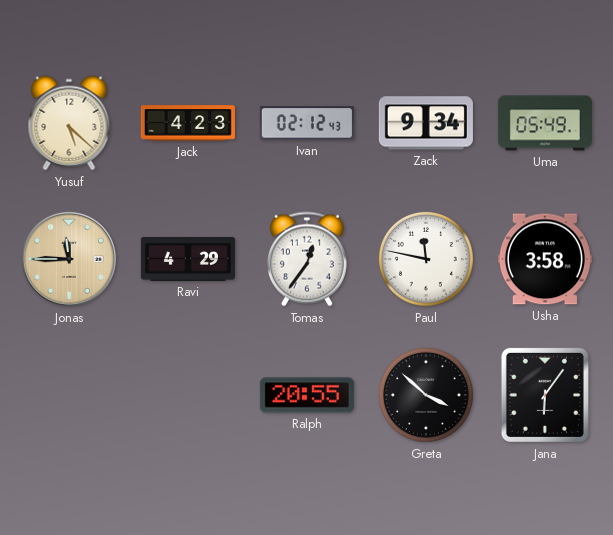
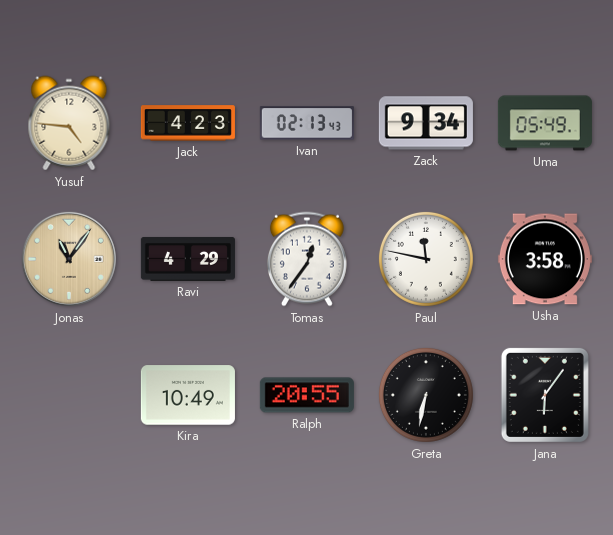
Yusuf: 5:22 -> 4:46
Ivan: 02:12 -> 02:13
Jonas: 11:45 -> 11:06
Kira: none -> 10:49
Greta: 3:52 -> 6:32
